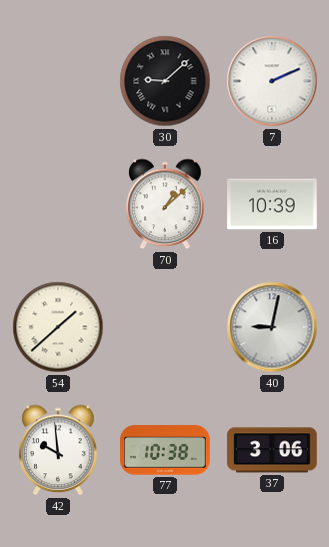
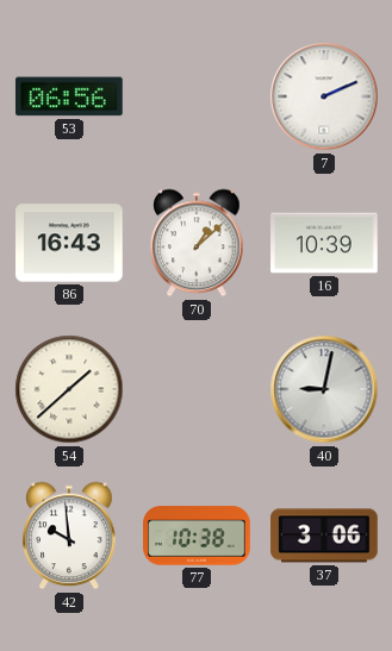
53: none -> 06:56
30: 9:08 -> none
86: none -> 16:43
